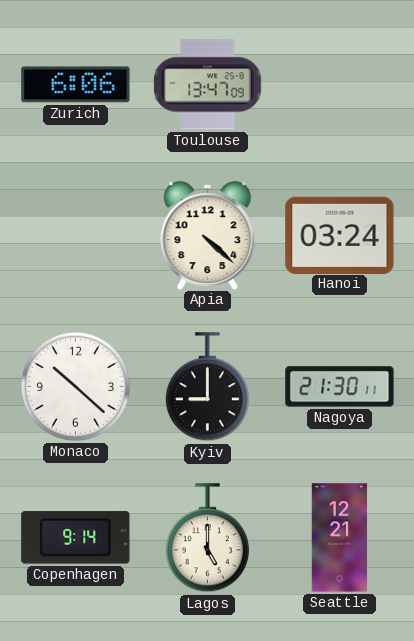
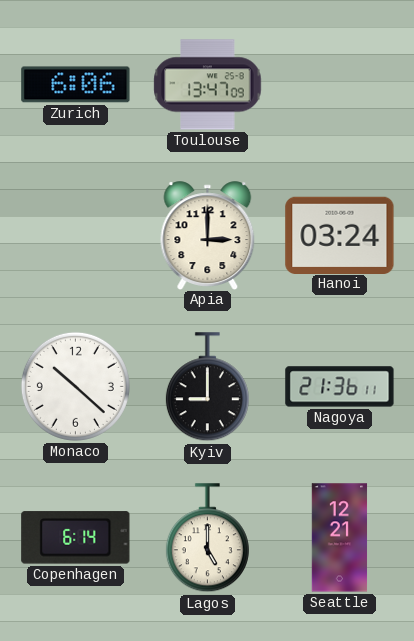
Apia: 4:22 -> 3:00
Nagoya: 21:30 -> 21:36
Copenhagen: 9:14 -> 6:14
